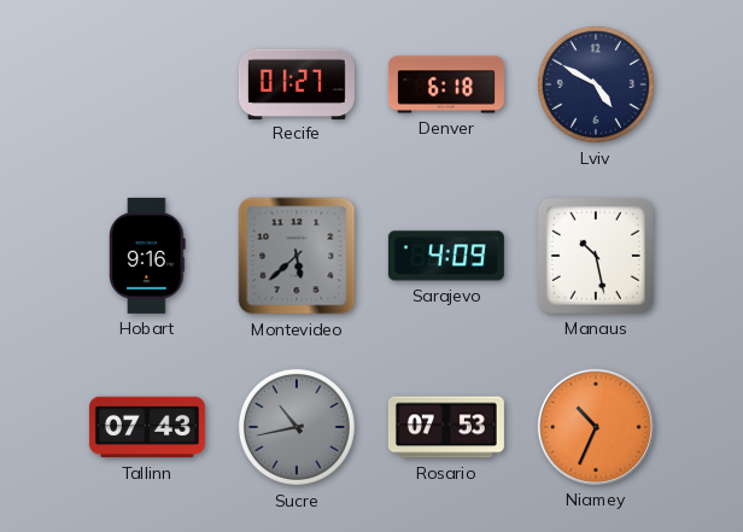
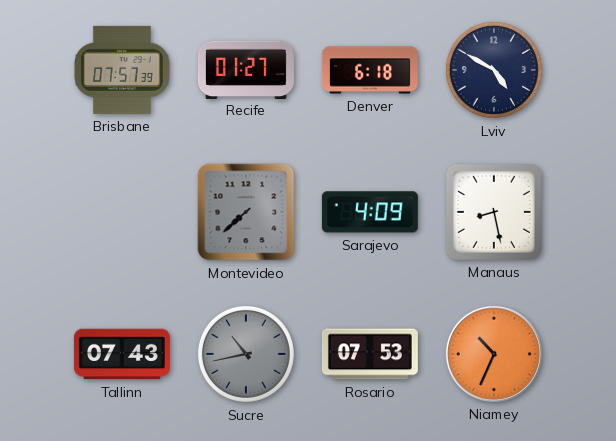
Brisbane: none -> 07:57
Hobart: 9:16 -> none
Montevideo: 5:38 -> 7:38
Manaus: 10:28 -> 8:28
